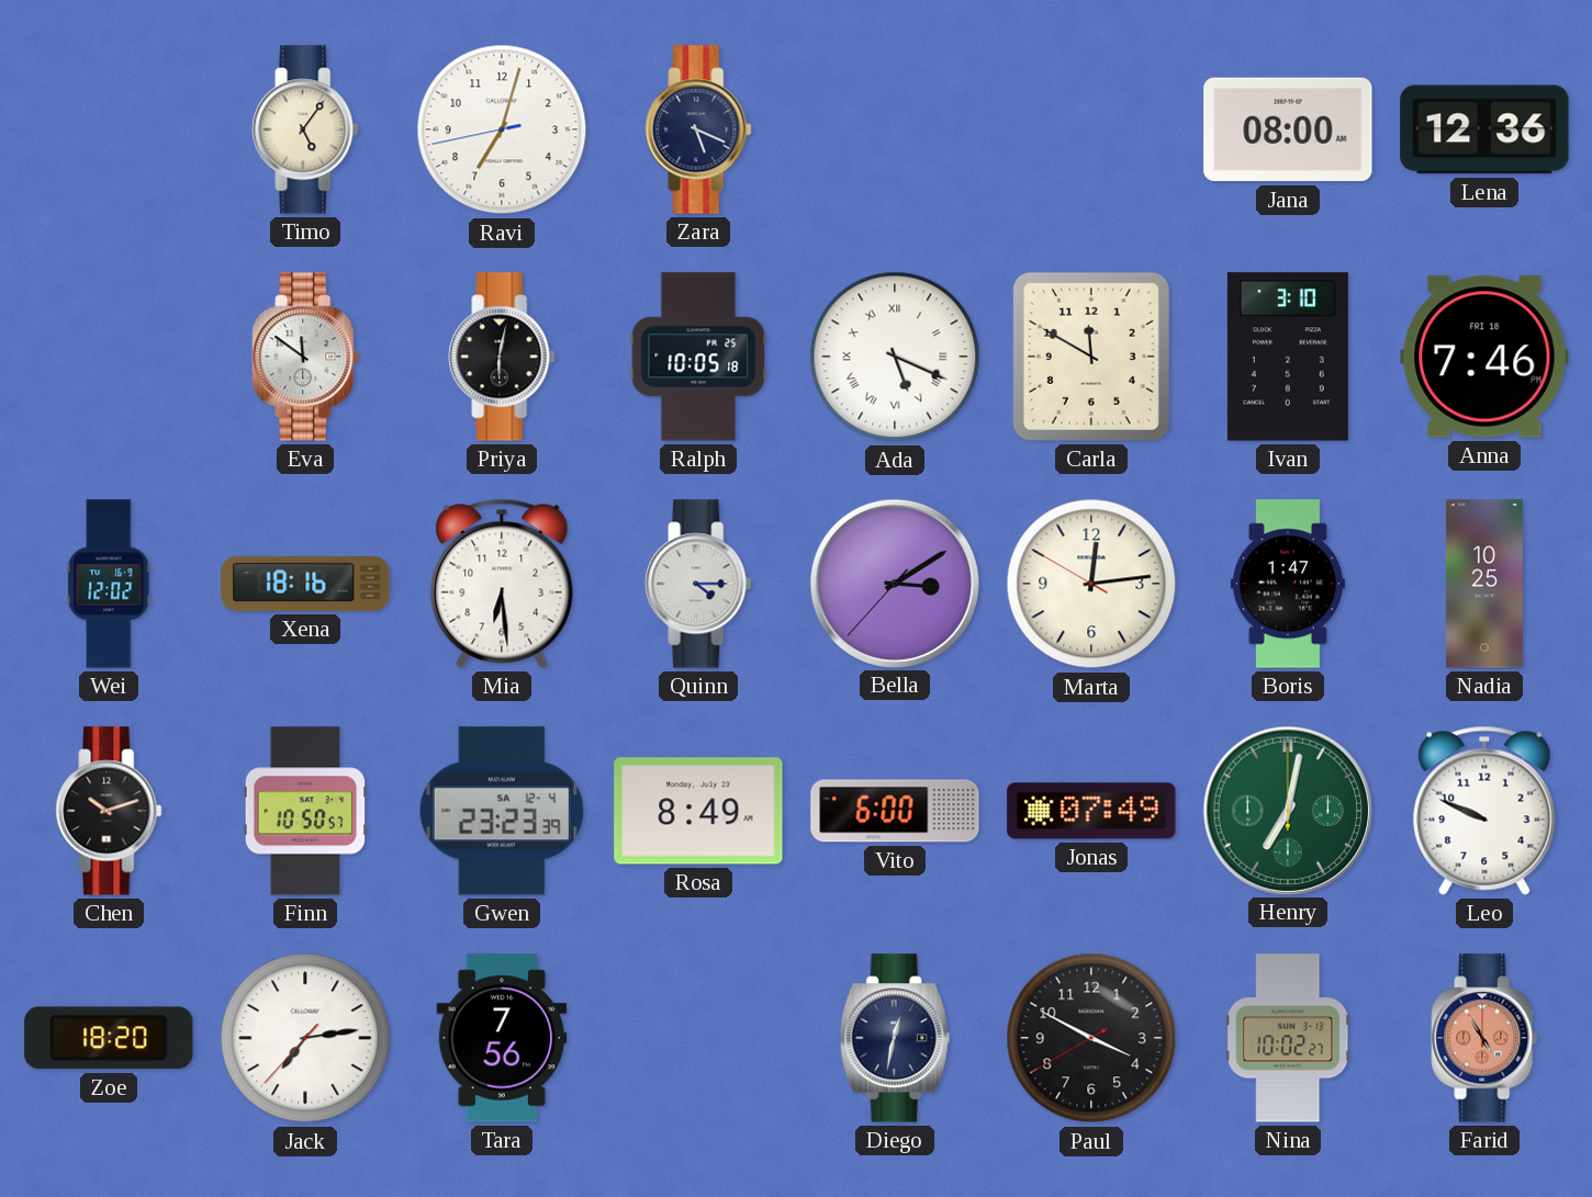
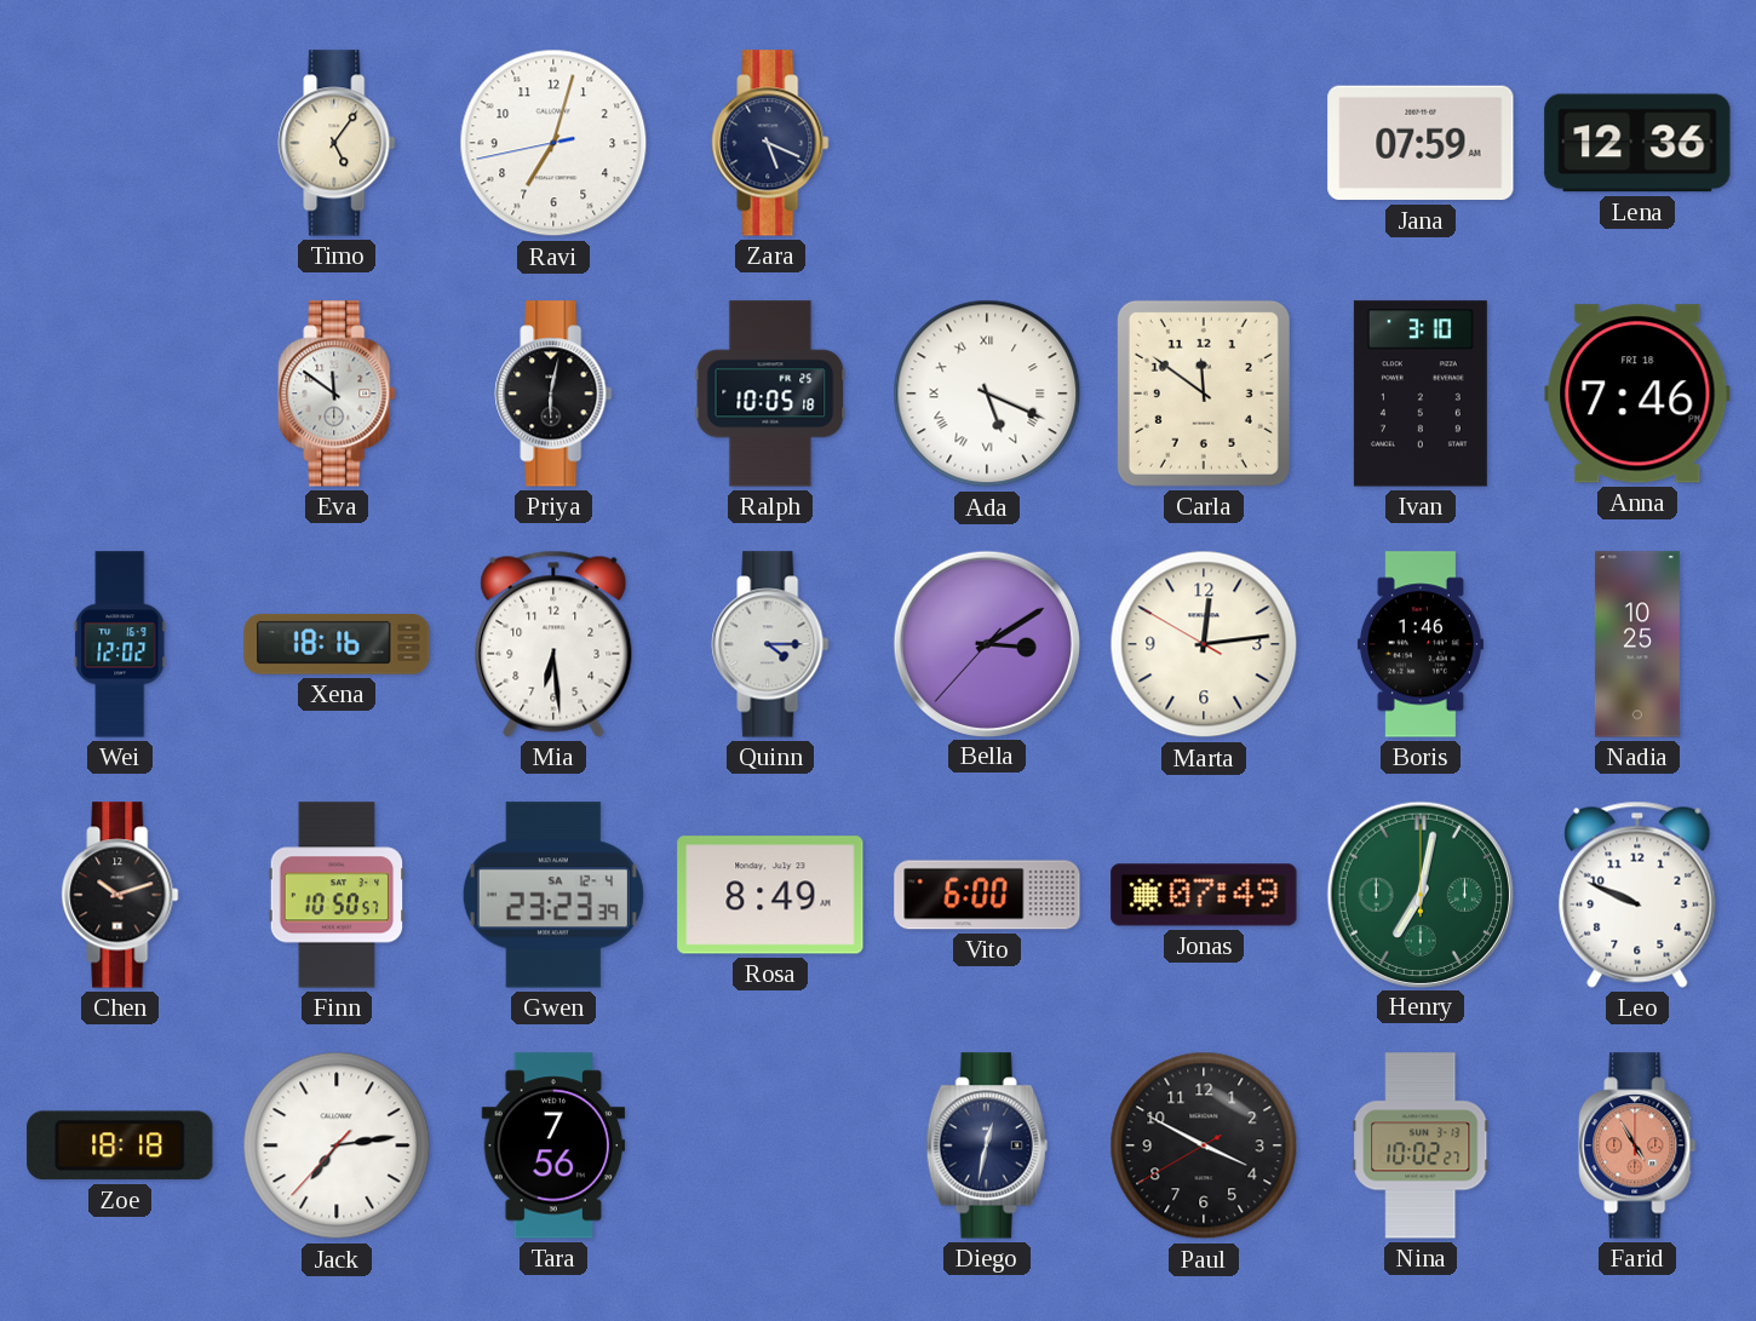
Jana: 08:00 -> 07:59
Carla: 11:50 -> 11:51
Boris: 1:47 -> 1:46
Zoe: 18:20 -> 18:18
